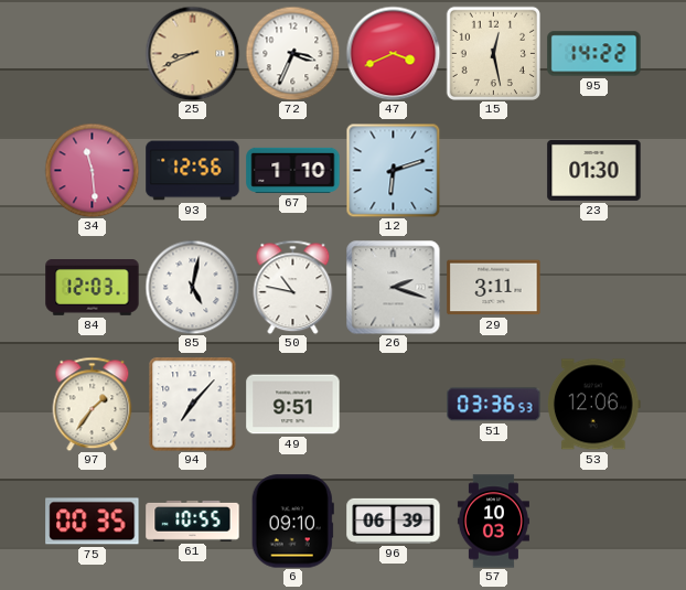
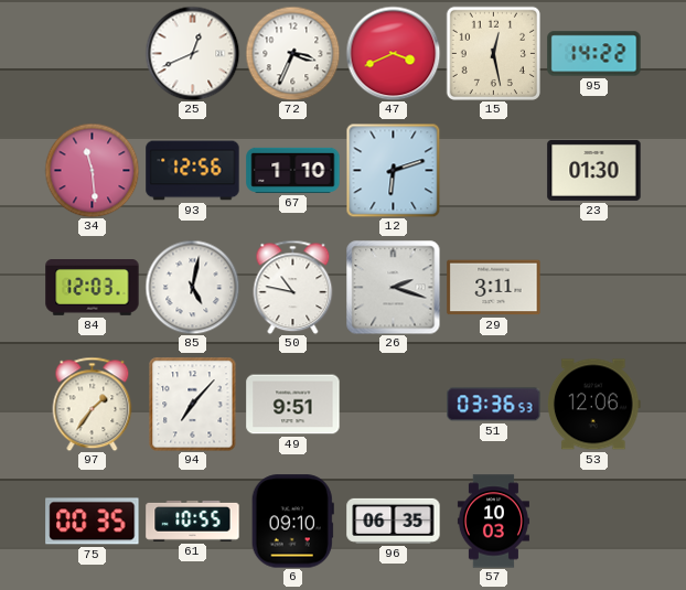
25: 8:41 -> 12:41
25 dial: champagne -> white
96: 06:39 -> 06:35
